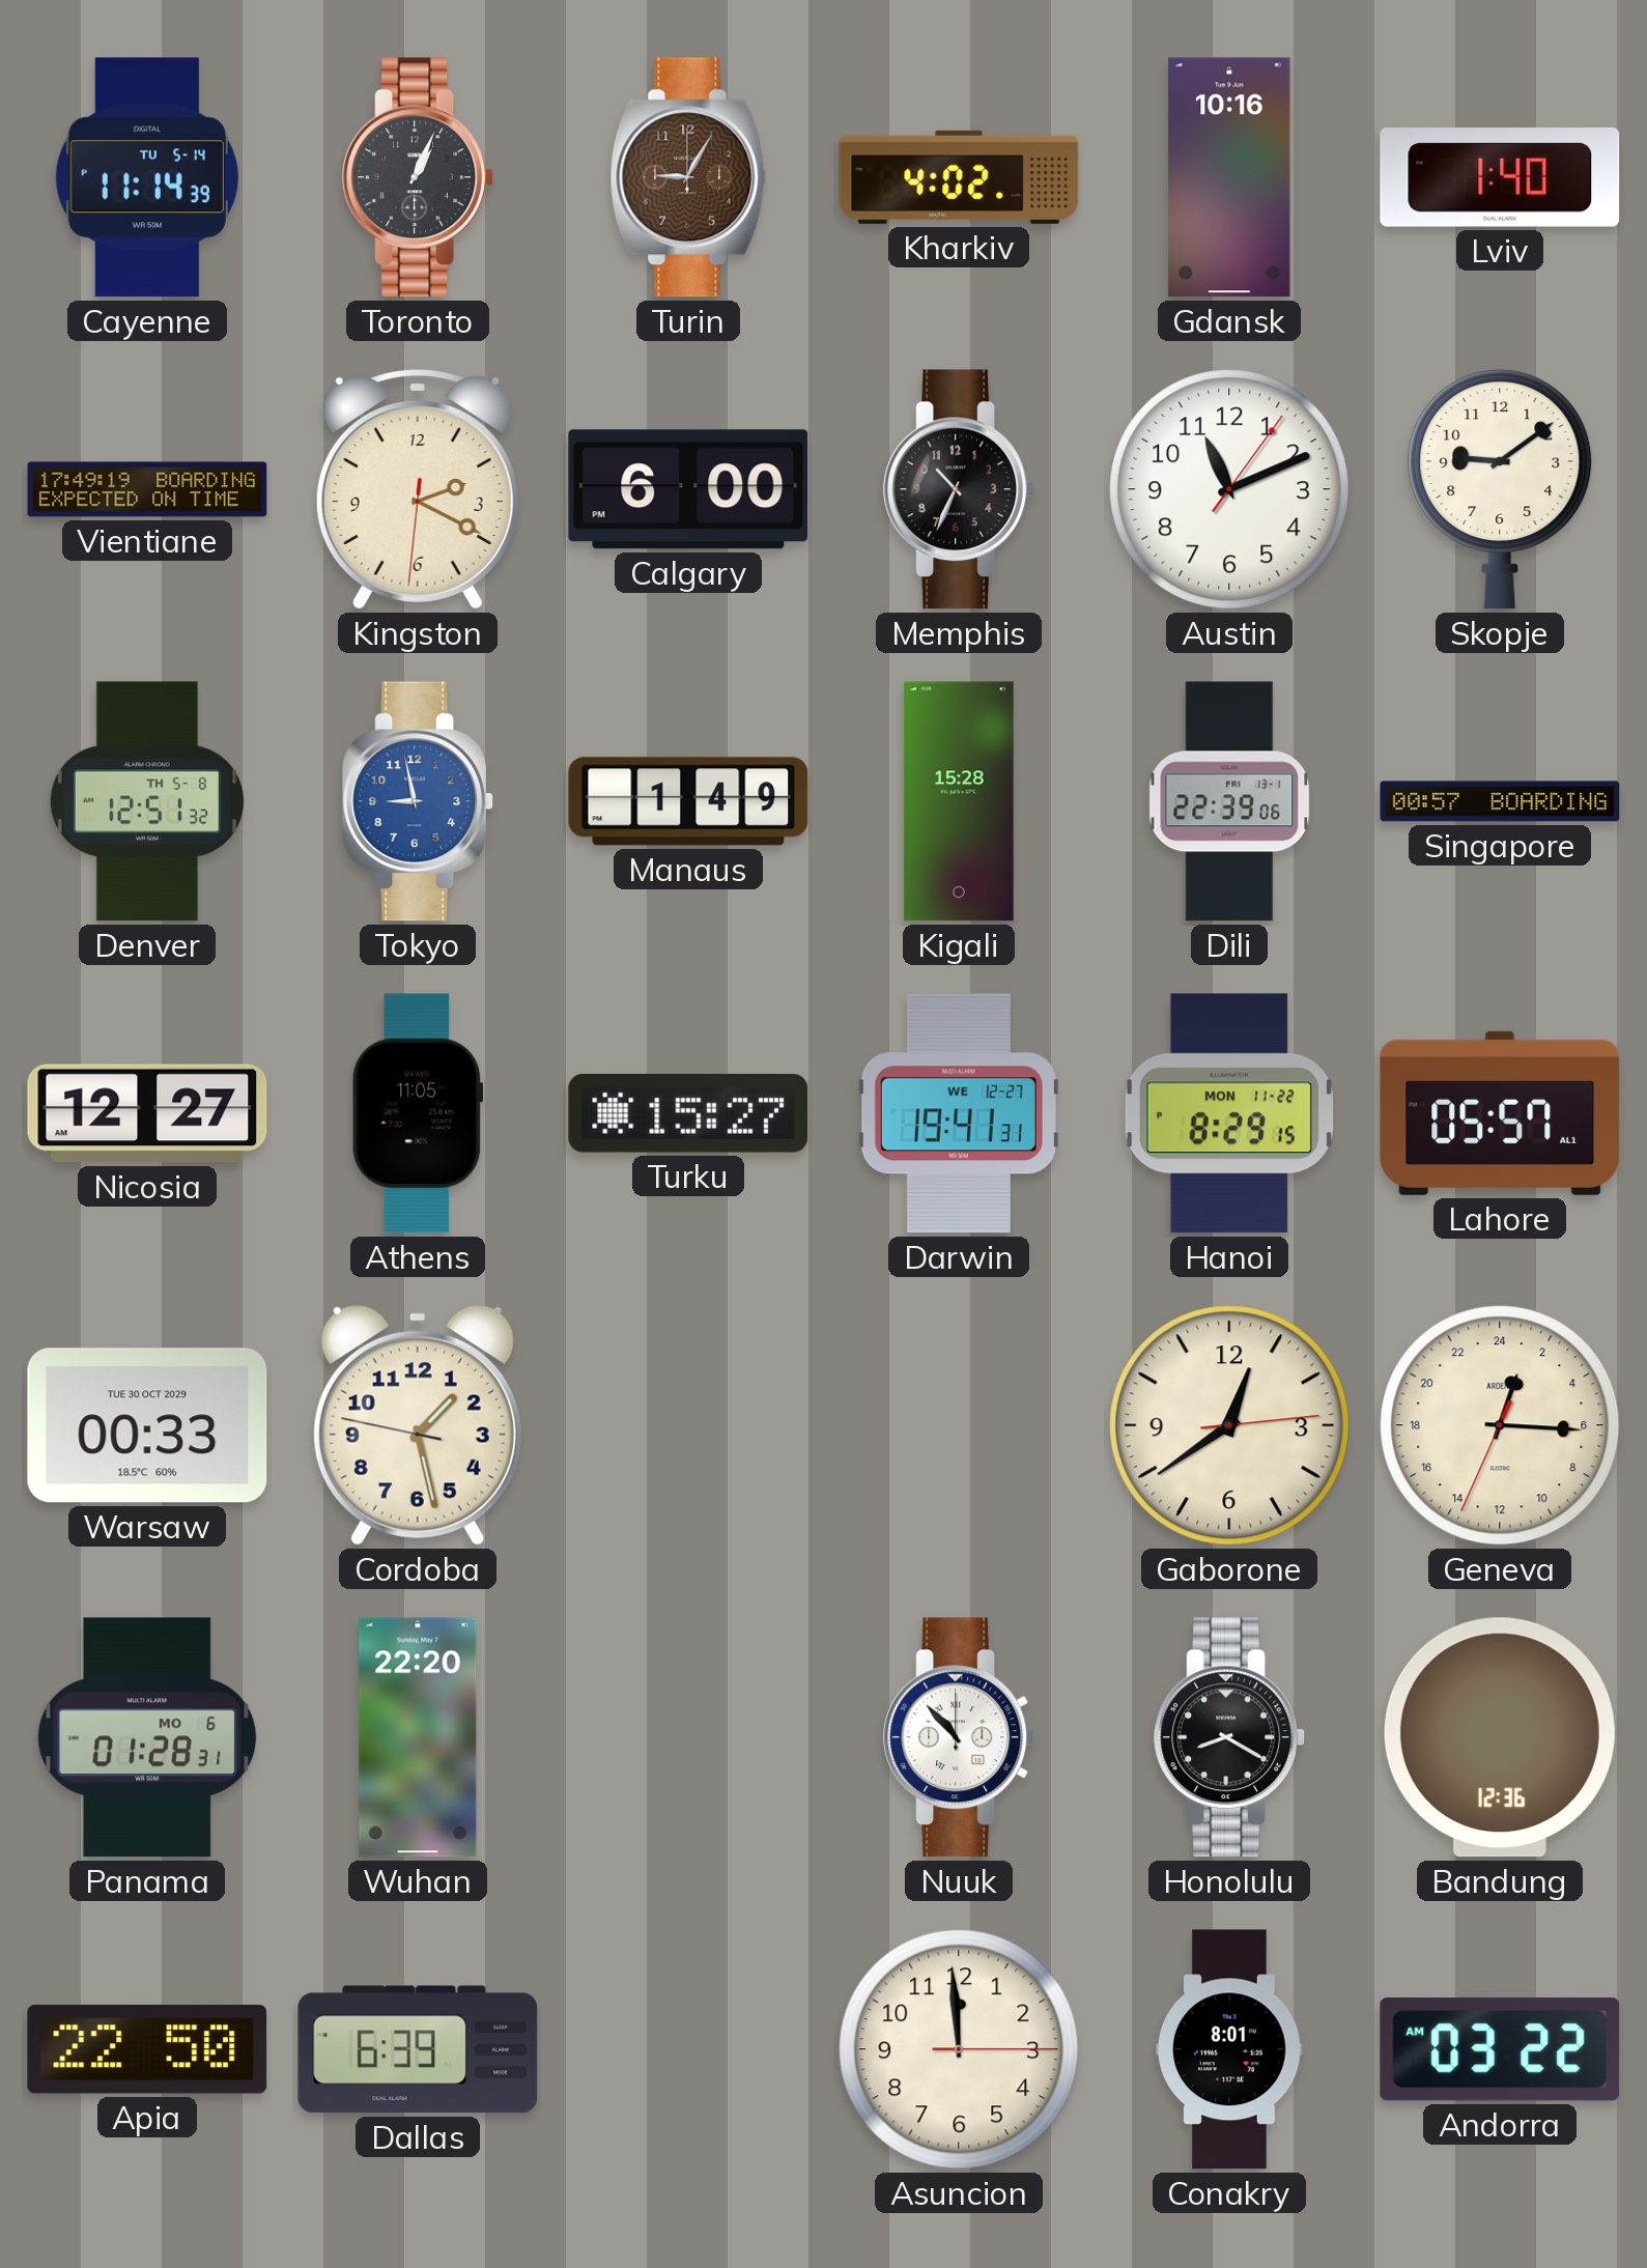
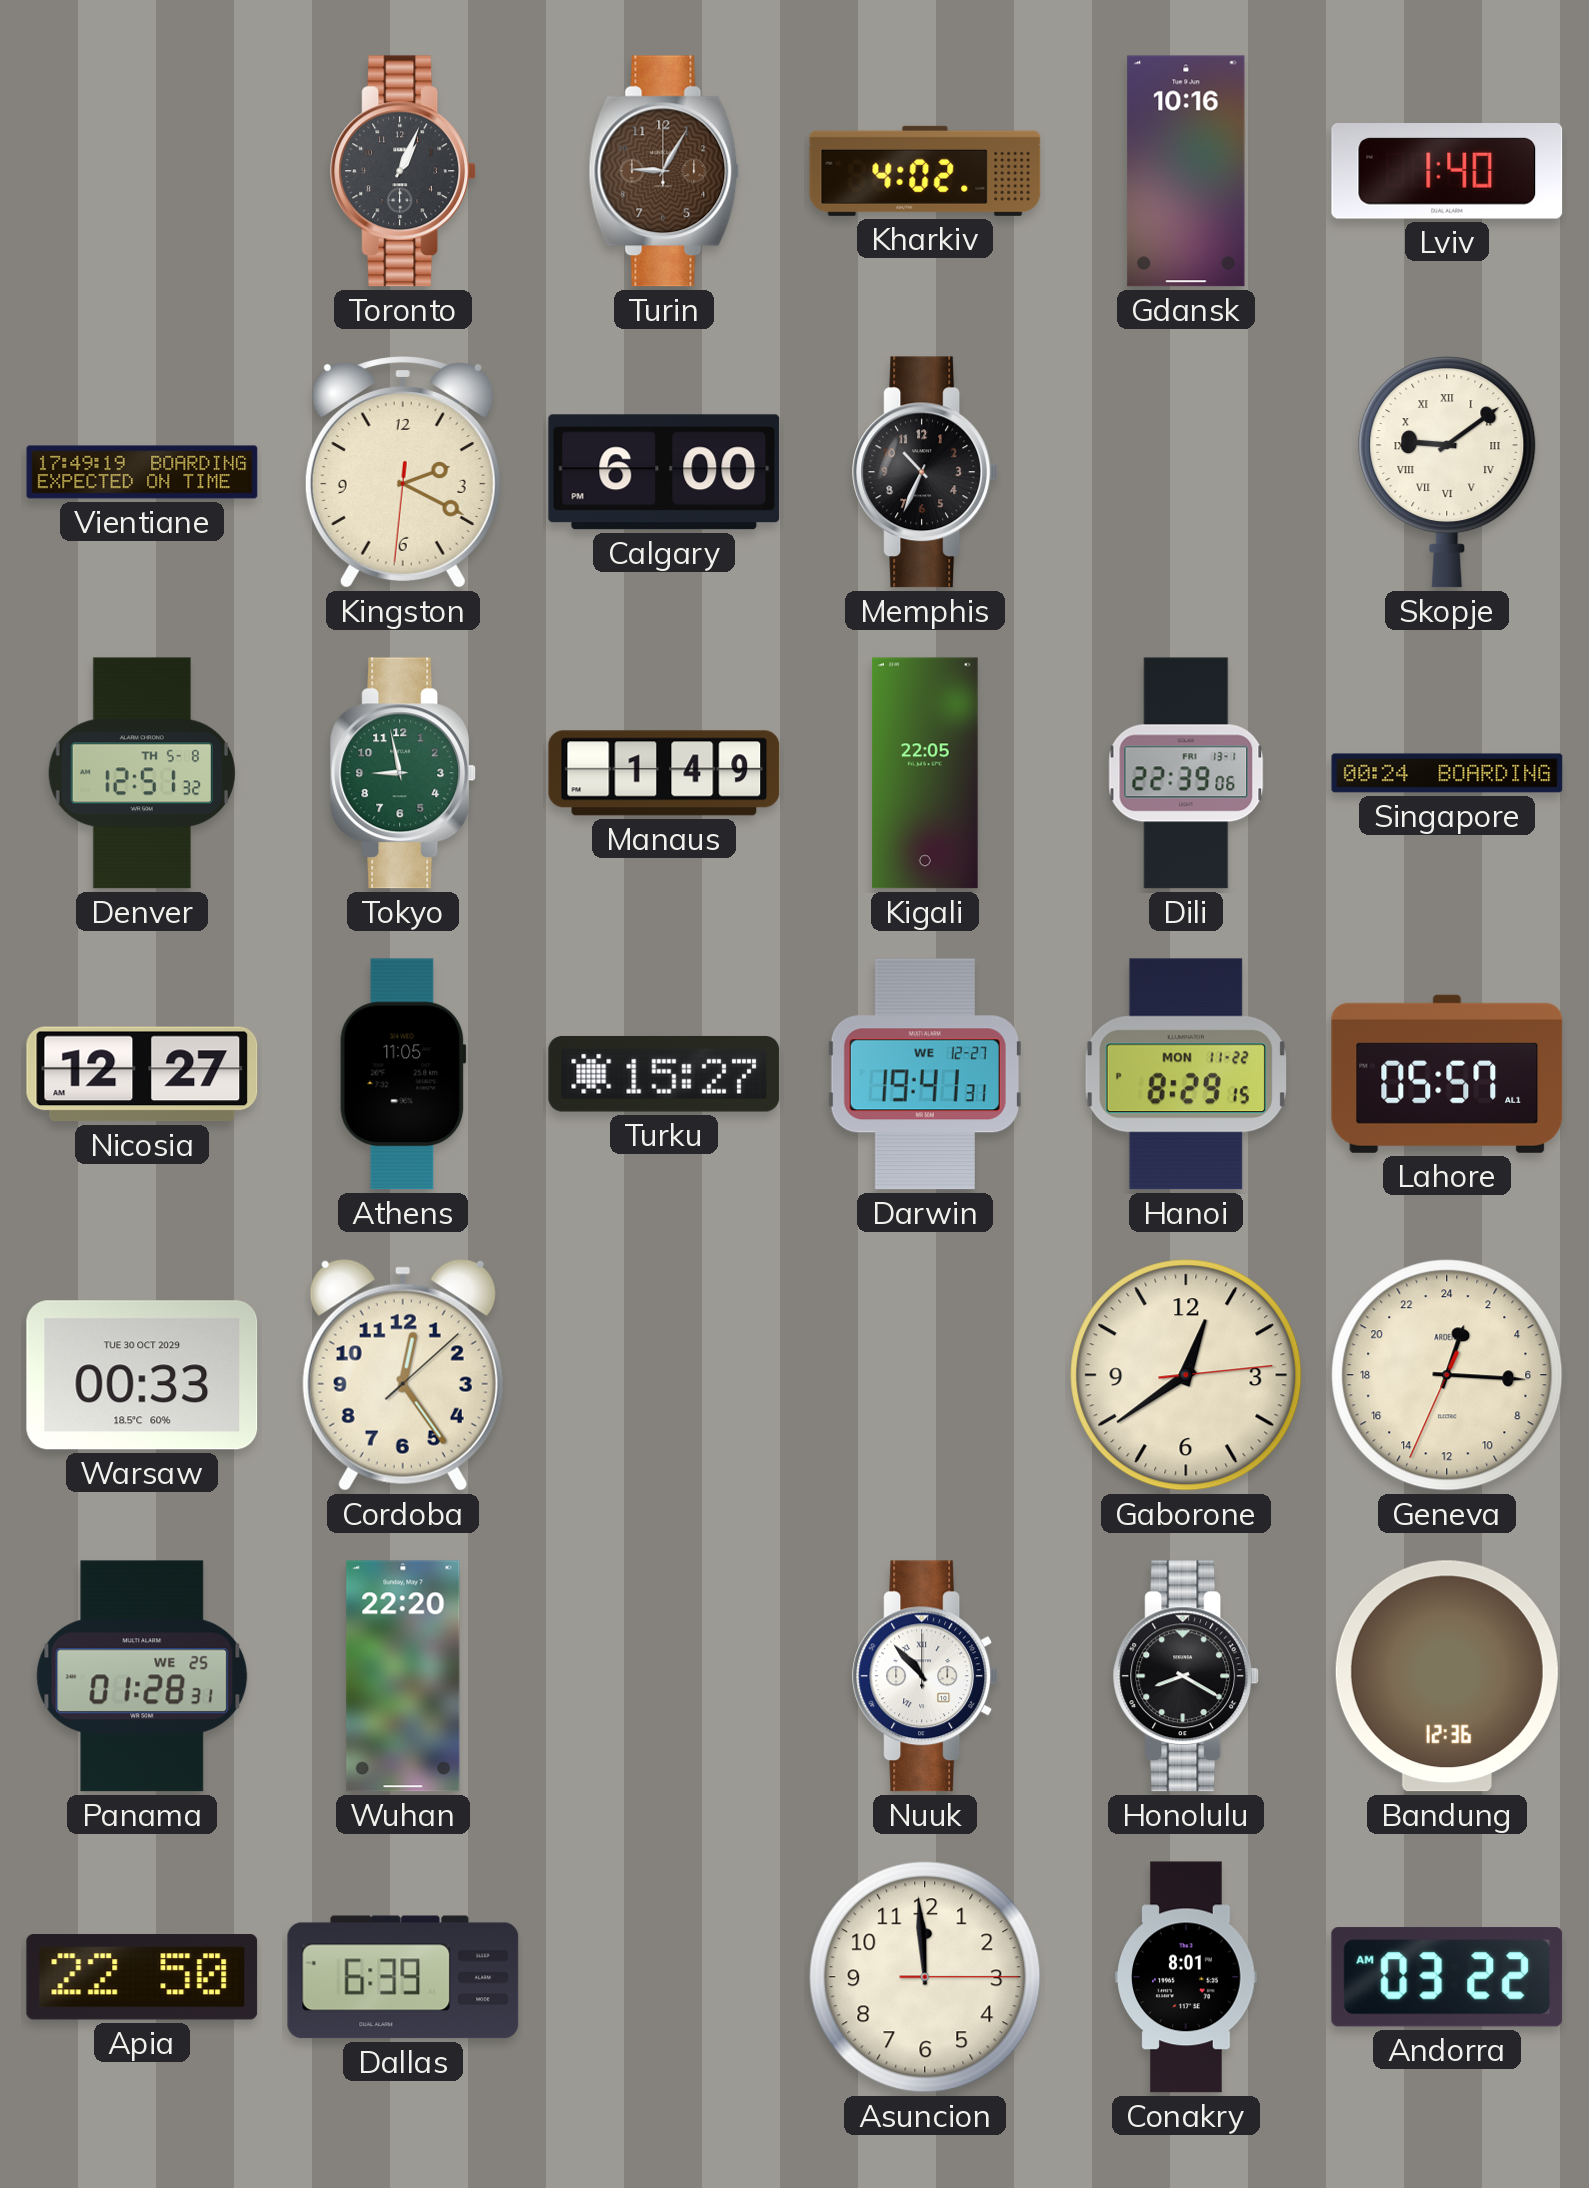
Cayenne: 11:14 -> none
Austin: 11:11 -> none
Skopje numerals: Arabic -> Roman
Tokyo dial: blue -> green
Kigali: 15:28 -> 22:05
Singapore: 00:57 -> 00:24
Cordoba: 1:27 -> 12:24
Panama date: MO 6 -> WE 25
